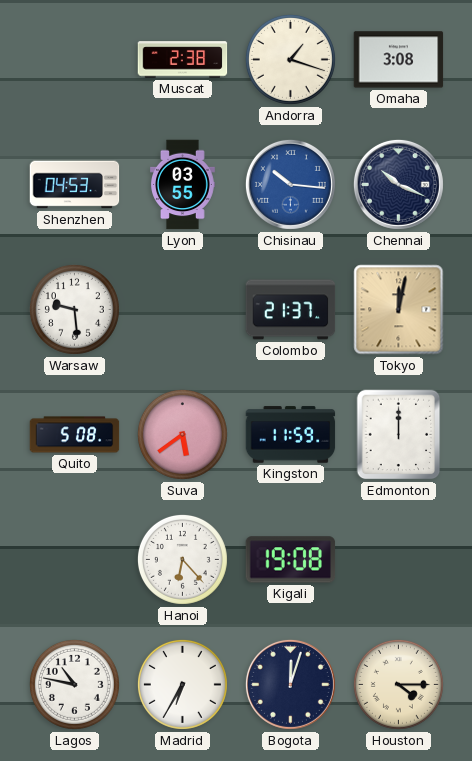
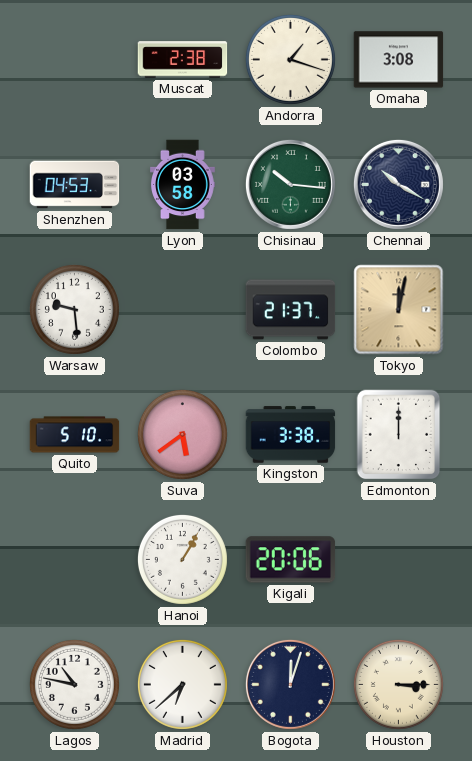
Lyon: 03:55 -> 03:58
Chisinau dial: blue -> green
Chennai: 10:19 -> 10:20
Quito: 5:08 -> 5:10
Kingston: 11:59 -> 3:38
Hanoi: 6:23 -> 1:05
Kigali: 19:08 -> 20:06
Madrid: 6:35 -> 6:38
Houston: 4:15 -> 3:15
